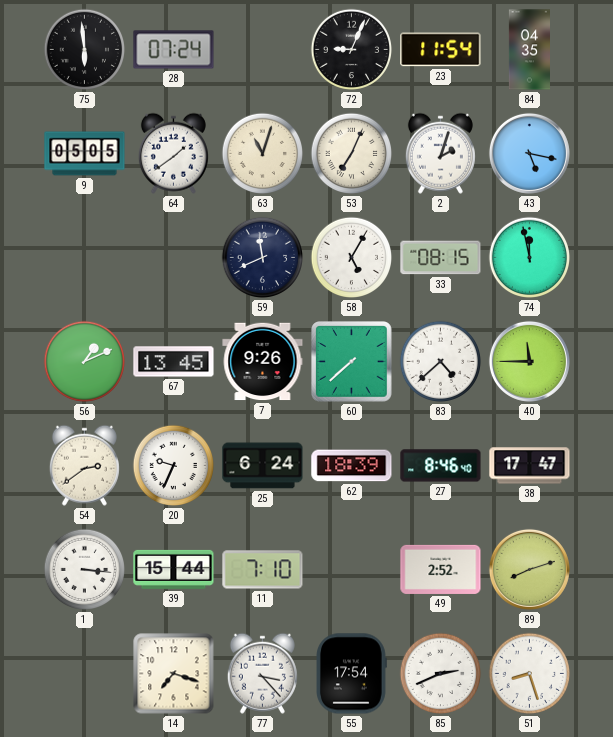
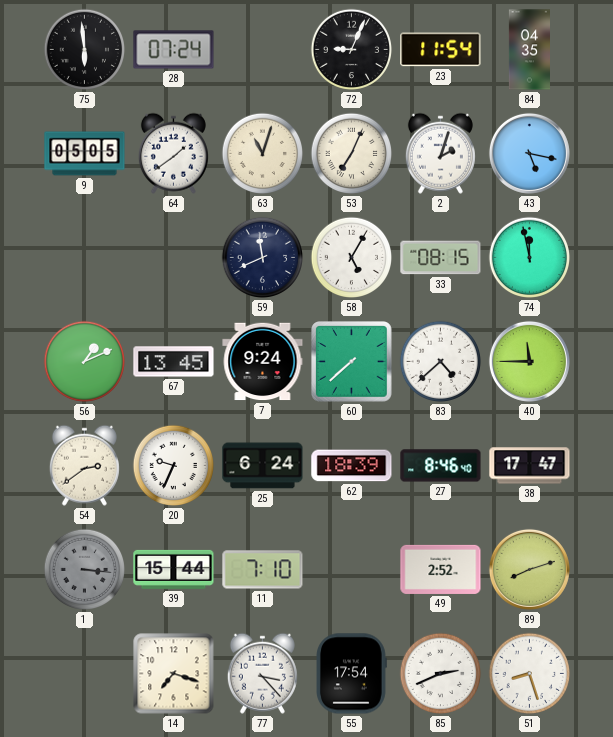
7: 9:26 -> 9:24
1 dial: white -> grey
